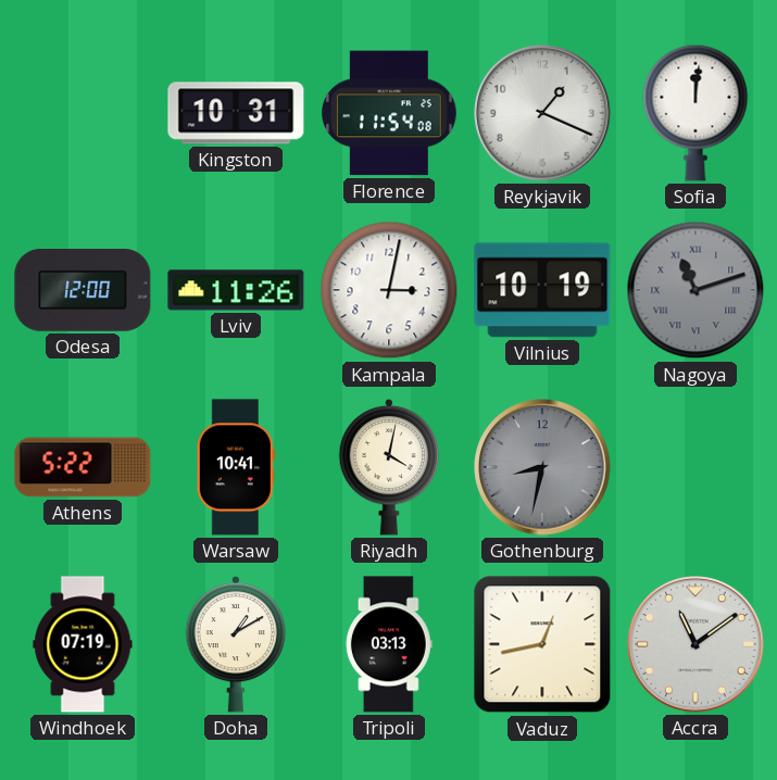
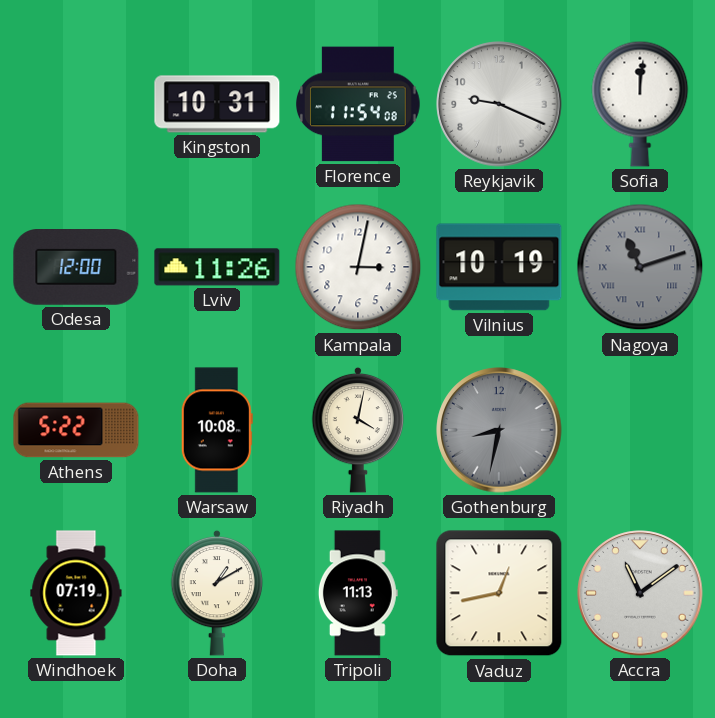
Reykjavik: 1:19 -> 9:19
Warsaw: 10:41 -> 10:08
Tripoli: 03:13 -> 11:13
